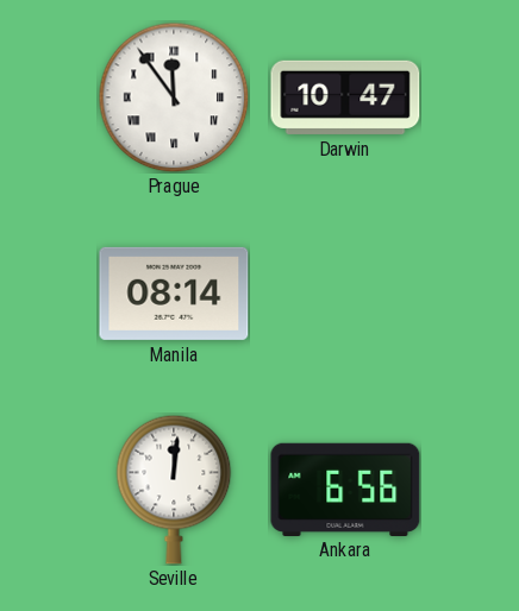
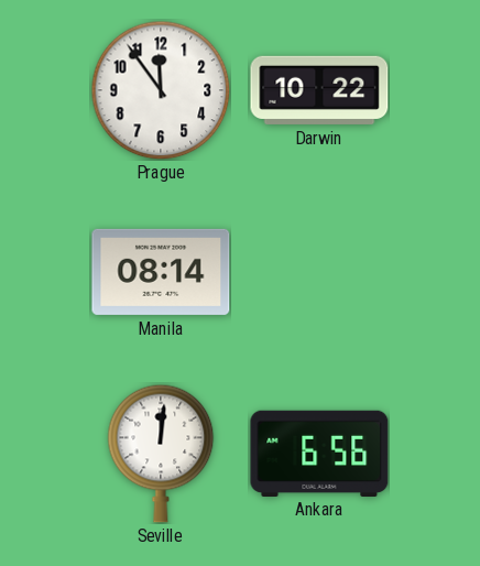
Prague numerals: Roman -> Arabic
Darwin: 10:47 -> 10:22
